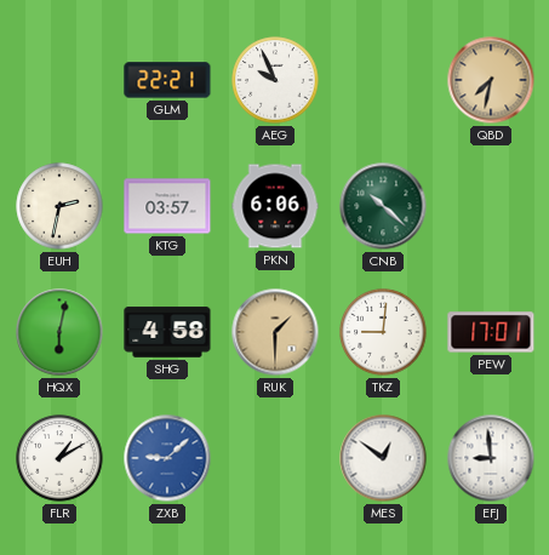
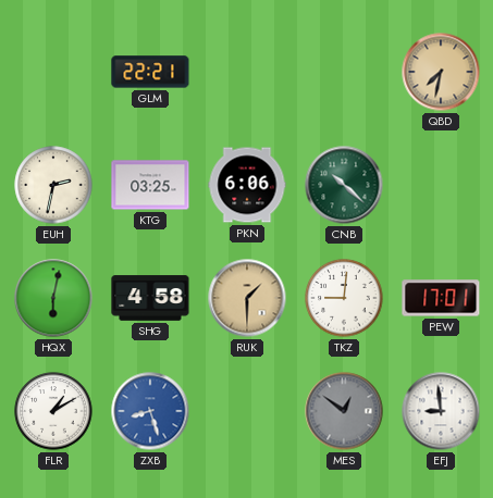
AEG: 9:56 -> none
KTG: 03:57 -> 03:25
ZXB: 9:08 -> 8:27
MES dial: white -> grey
